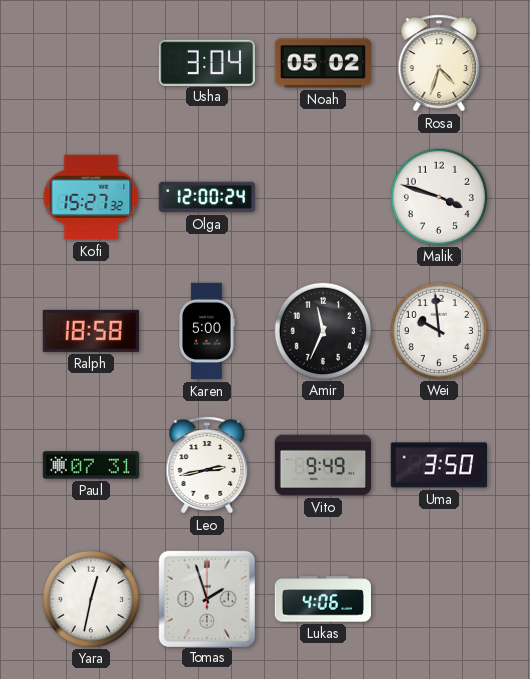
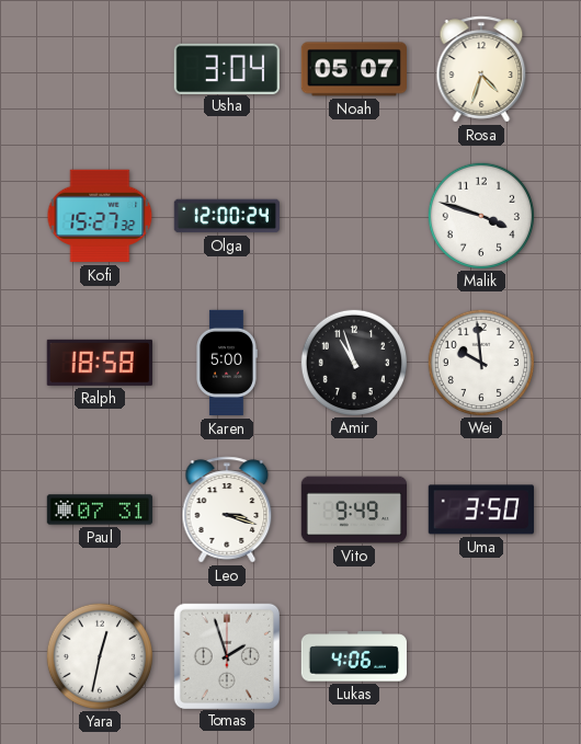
Noah: 05:02 -> 05:07
Amir: 11:34 -> 10:57
Leo: 2:43 -> 3:18
